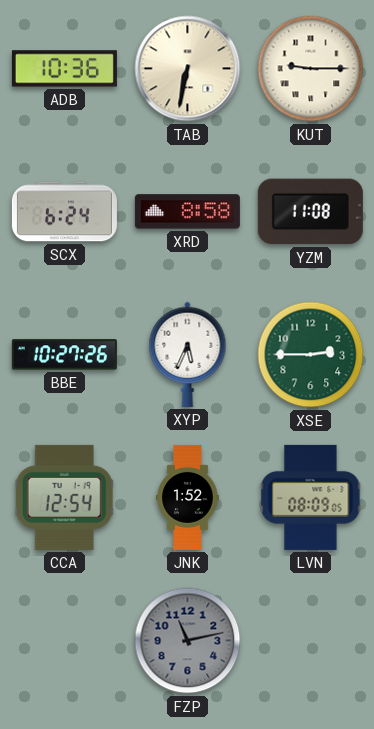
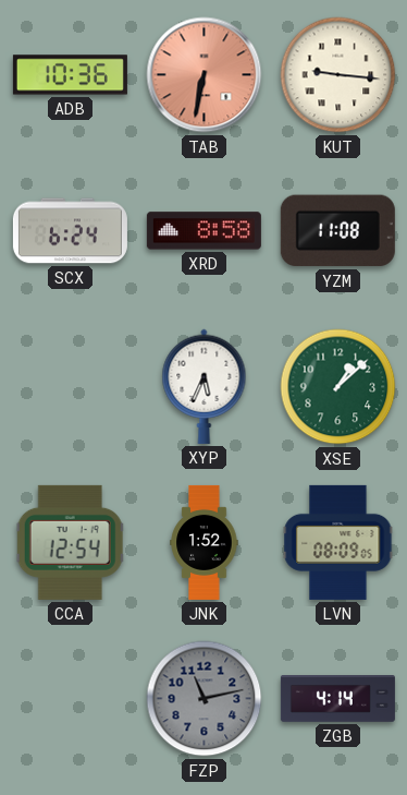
TAB dial: cream -> salmon
KUT: 9:15 -> 9:16
BBE: 10:27 -> none
XSE: 2:45 -> 1:08
ZGB: none -> 4:14
